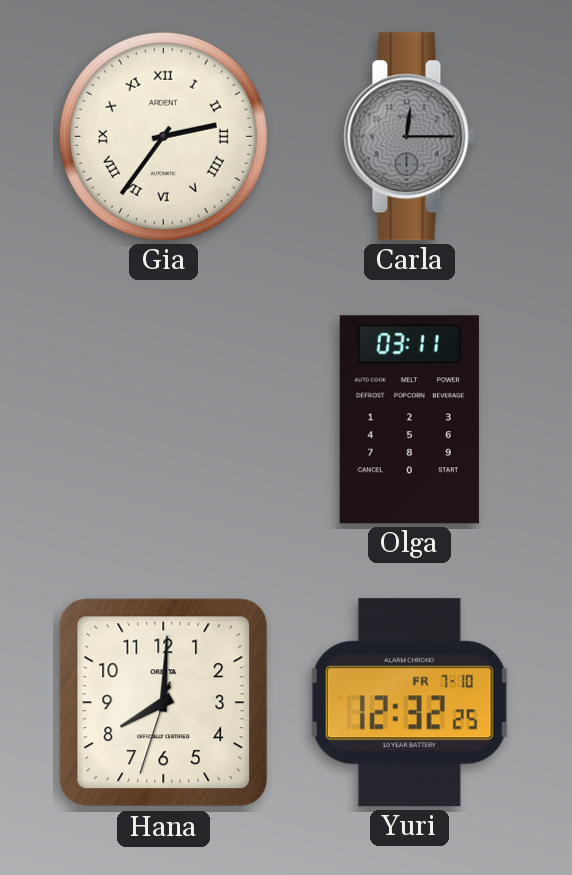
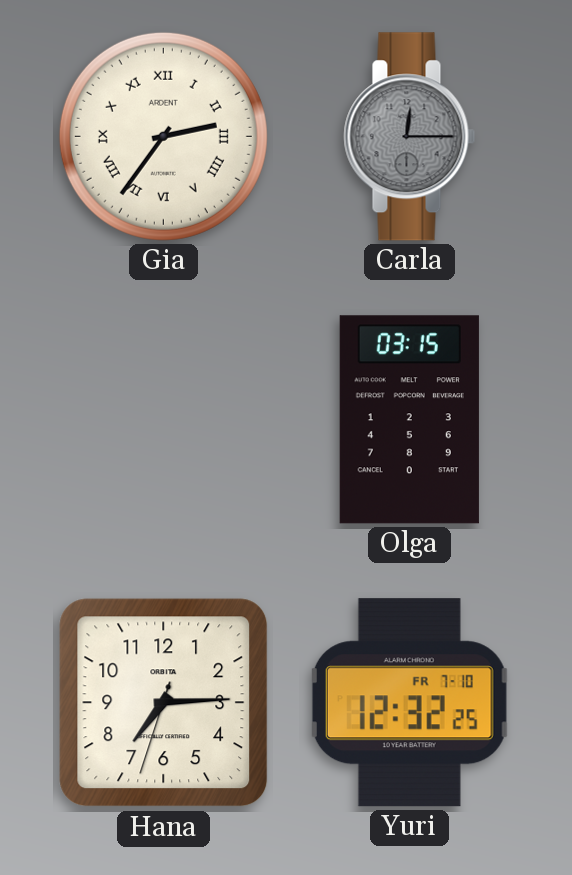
Olga: 03:11 -> 03:15
Hana: 8:00 -> 7:14
